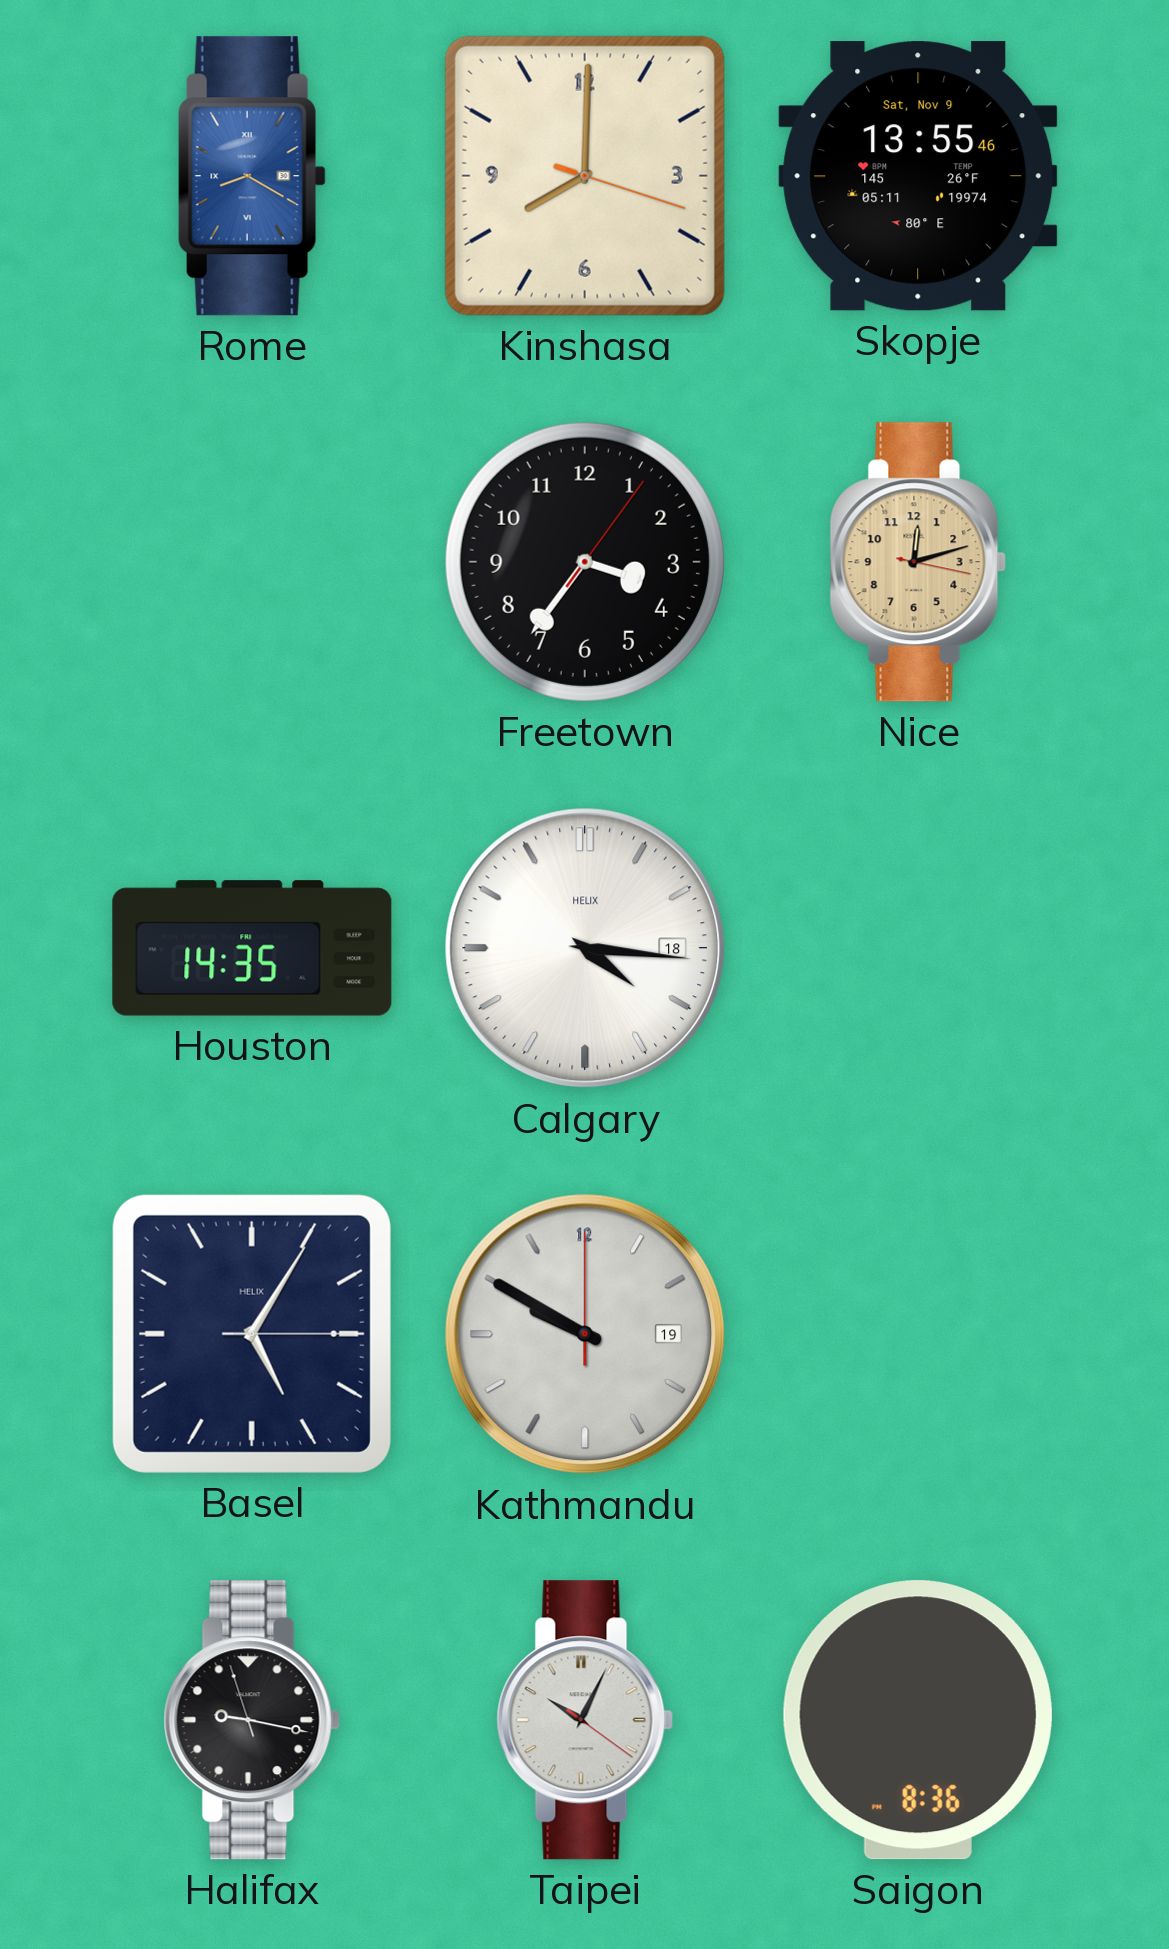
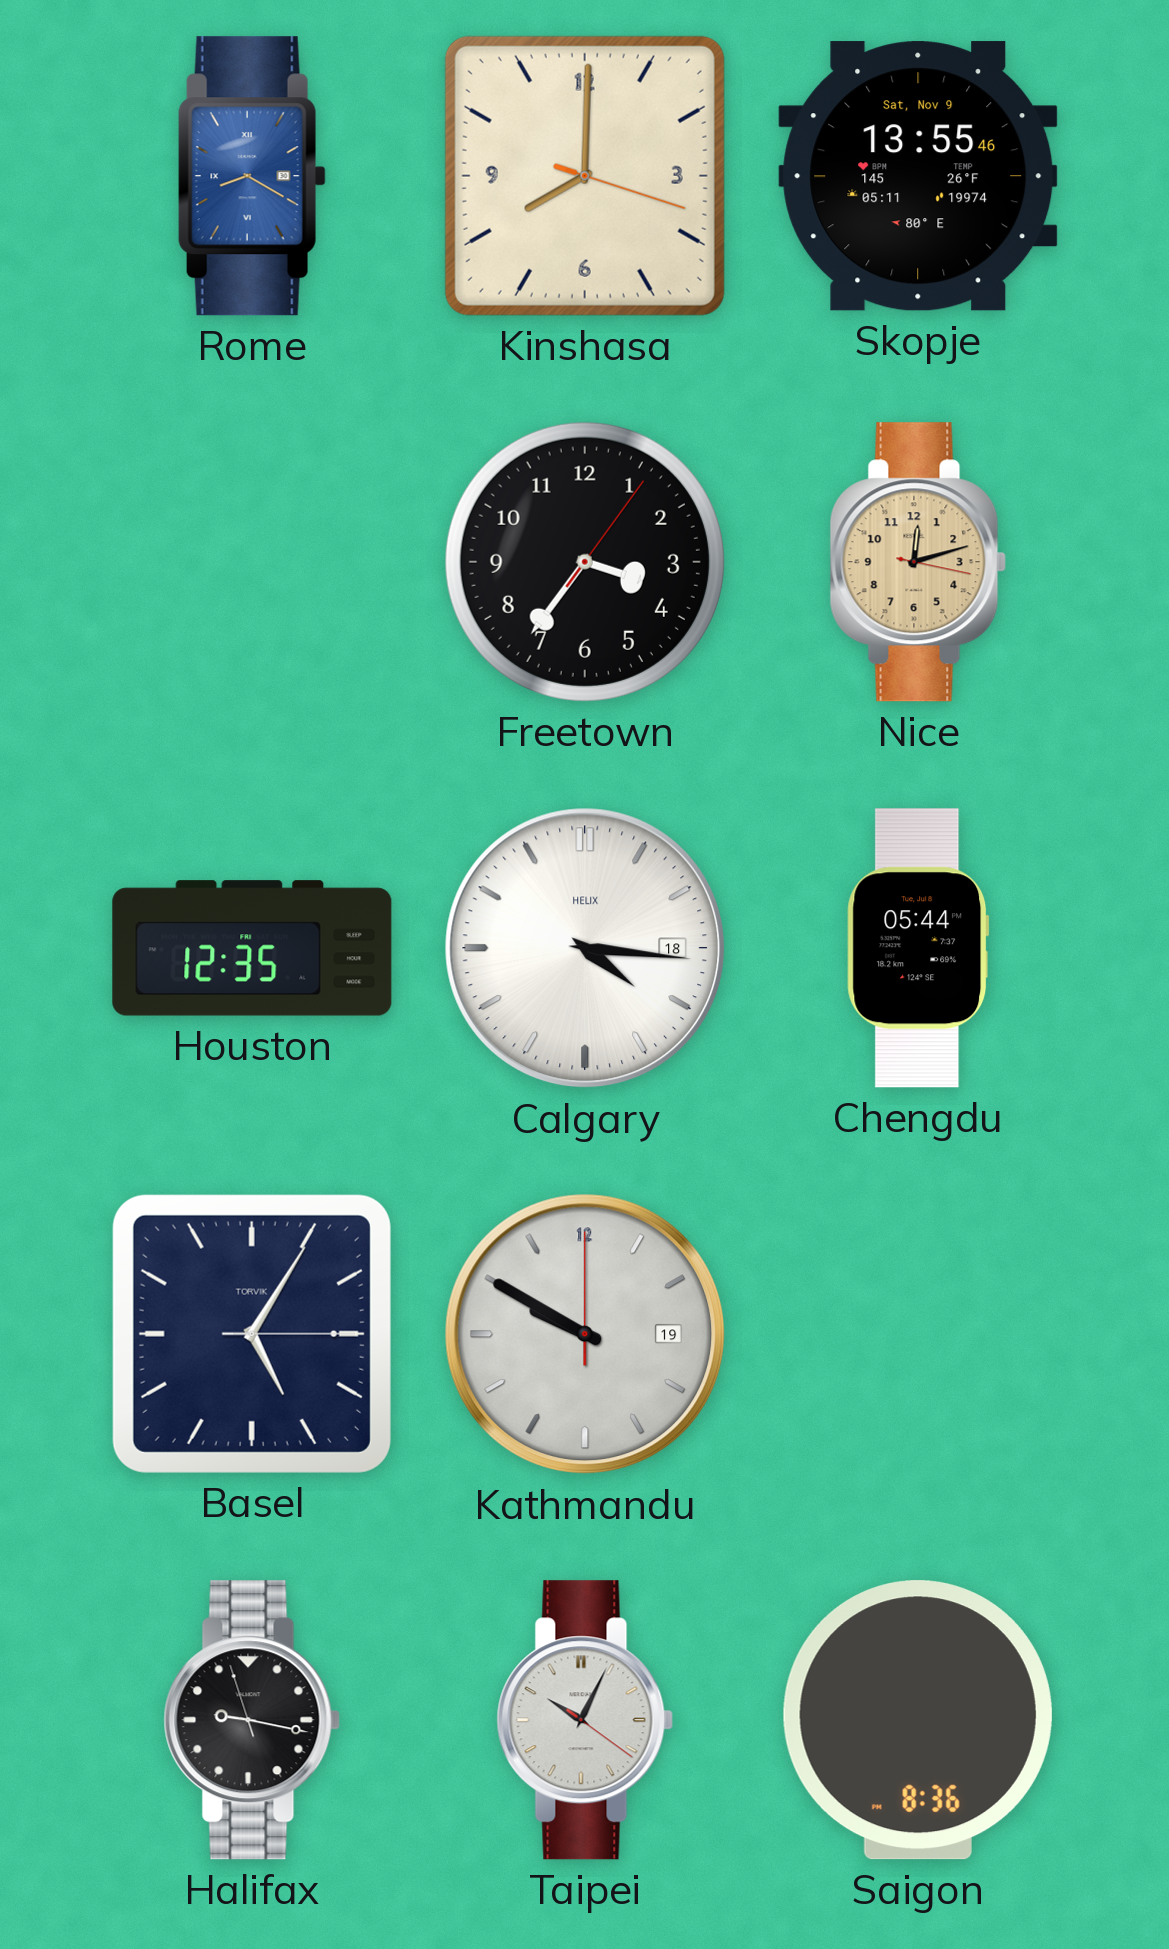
Houston: 14:35 -> 12:35
Chengdu: none -> 05:44
Basel brand: HELIX -> TORVIK
